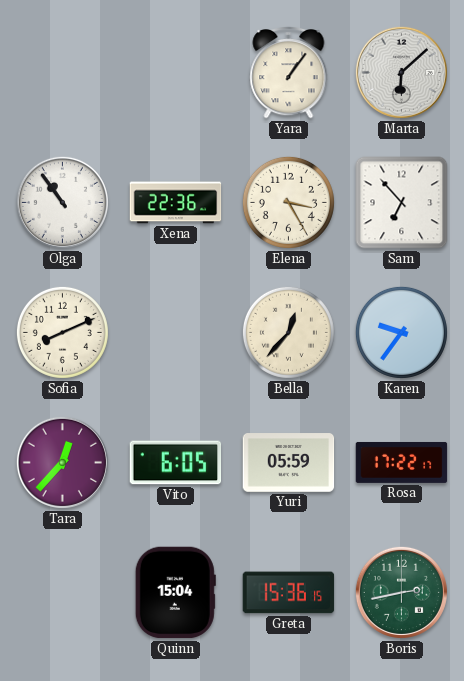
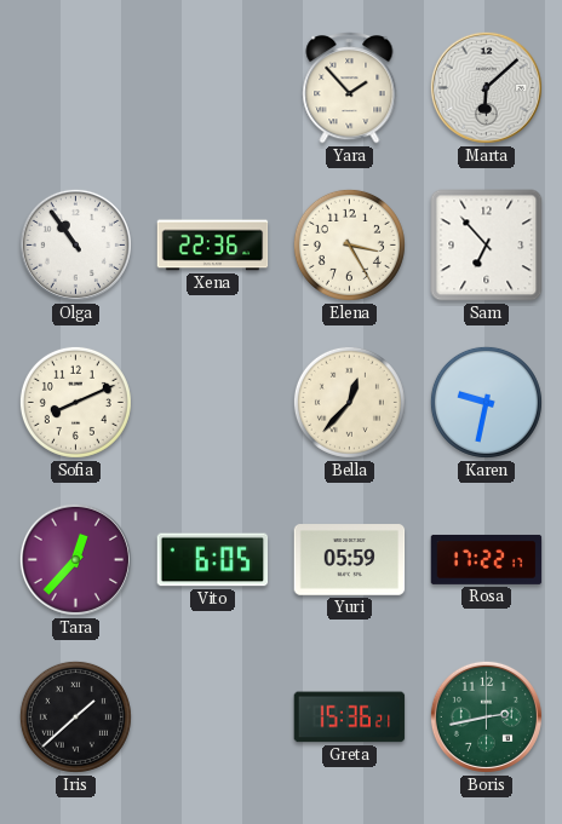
Yara: 1:06 -> 1:53
Karen: 9:36 -> 9:32
Iris: none -> 1:38
Quinn: 15:04 -> none
Greta: 15:36:15 -> 15:36:21
